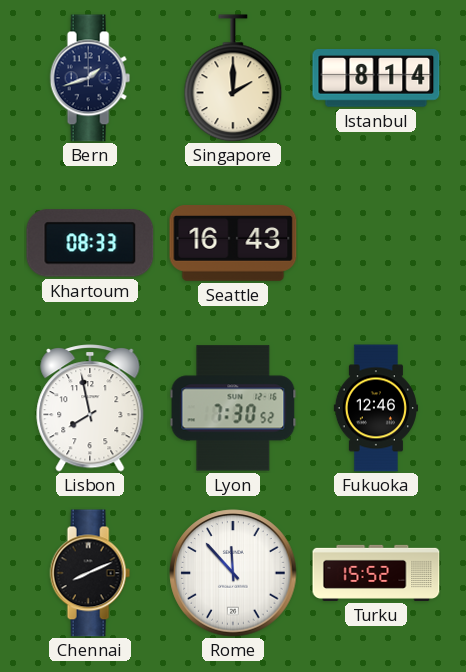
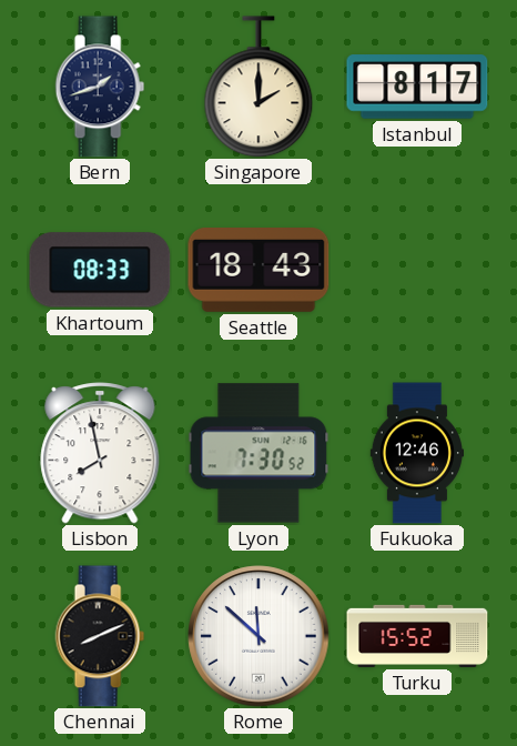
Istanbul: 8:14 -> 8:17
Seattle: 16:43 -> 18:43
Rome: 11:53 -> 11:52
